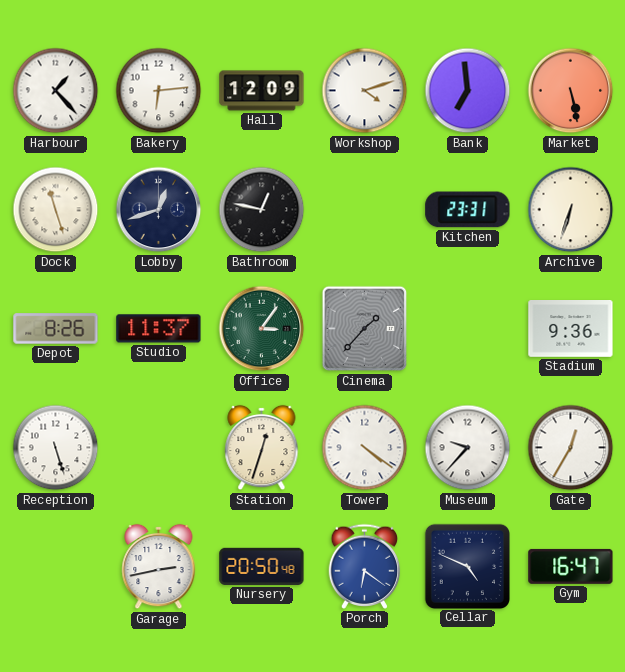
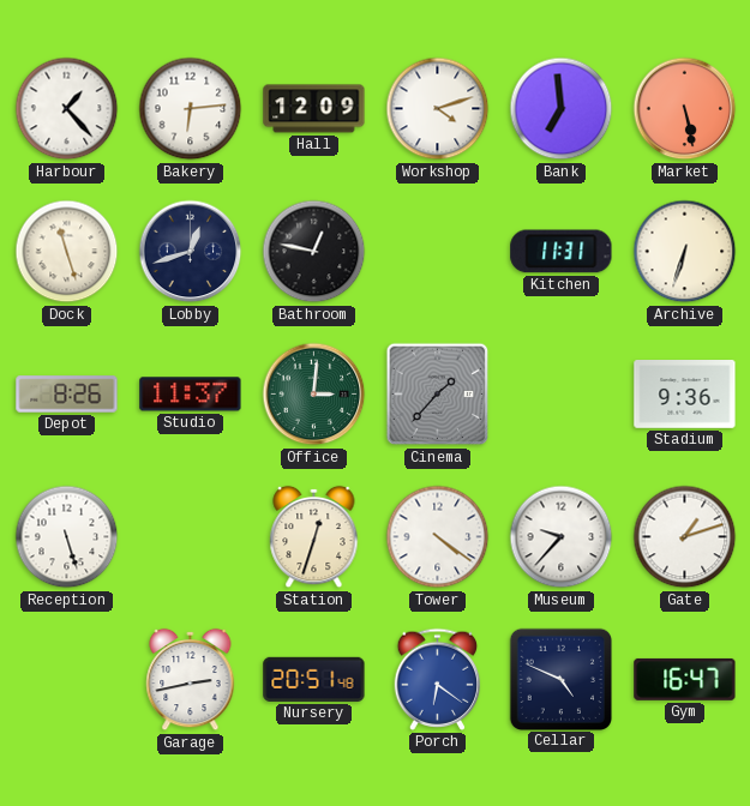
Kitchen: 23:31 -> 11:31
Office: 3:06 -> 3:01
Gate: 12:35 -> 1:12
Nursery: 20:50 -> 20:51
